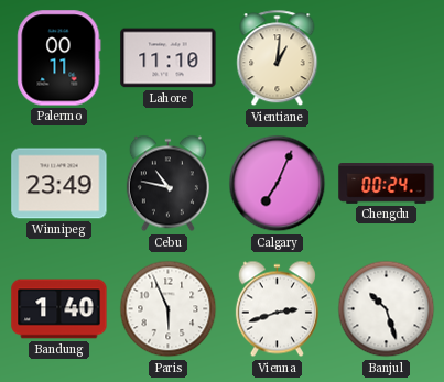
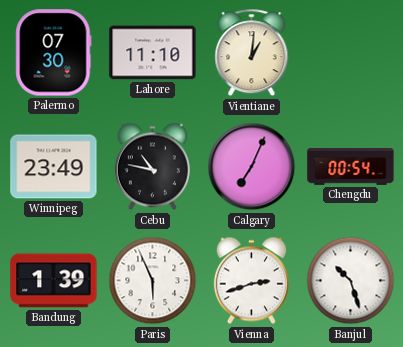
Palermo: 00:11 -> 07:30
Chengdu: 00:24 -> 00:54
Bandung: 1:40 -> 1:39
